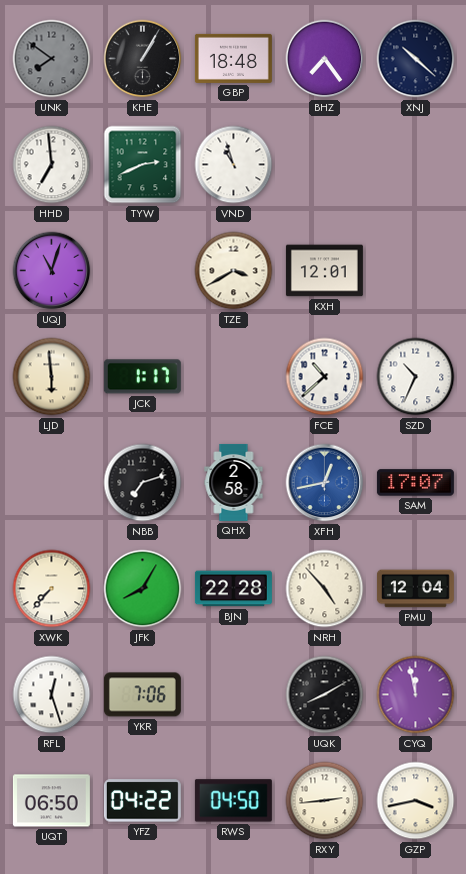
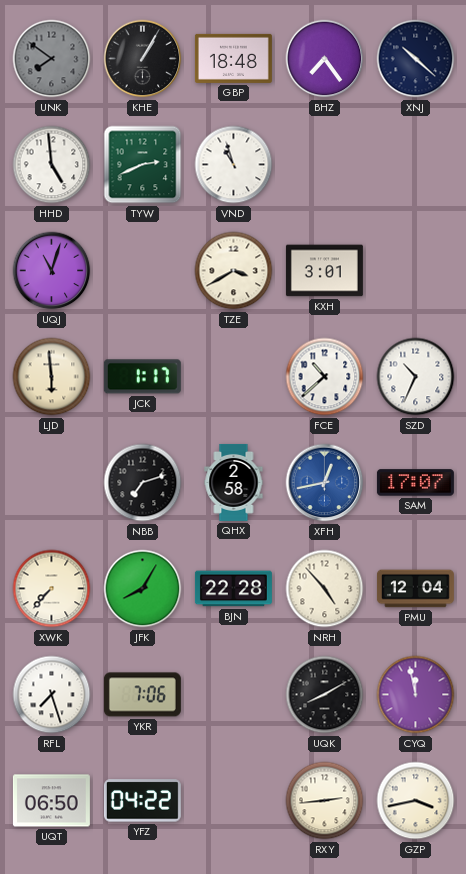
HHD: 6:59 -> 4:59
KXH: 12:01 -> 3:01
RFL: 12:27 -> 7:27
RWS: 04:50 -> none
